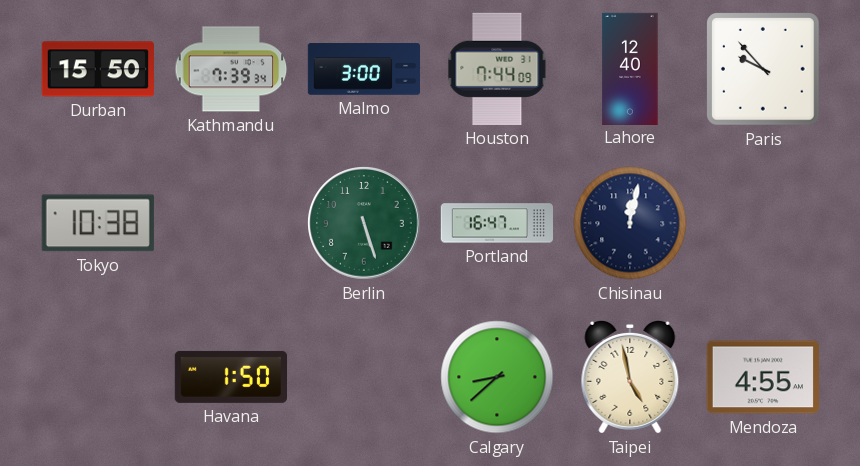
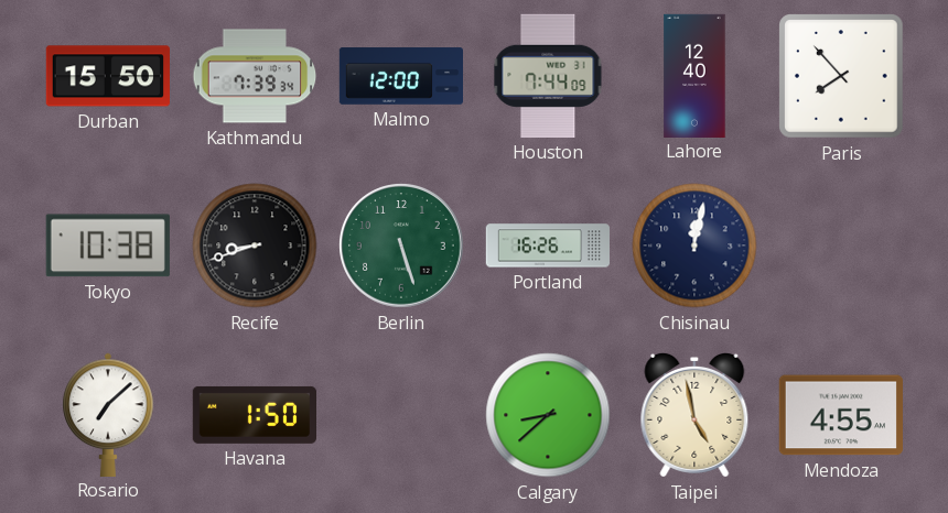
Malmo: 3:00 -> 12:00
Paris: 9:53 -> 7:53
Recife: none -> 8:42
Portland: 16:47 -> 16:26
Rosario: none -> 7:08
